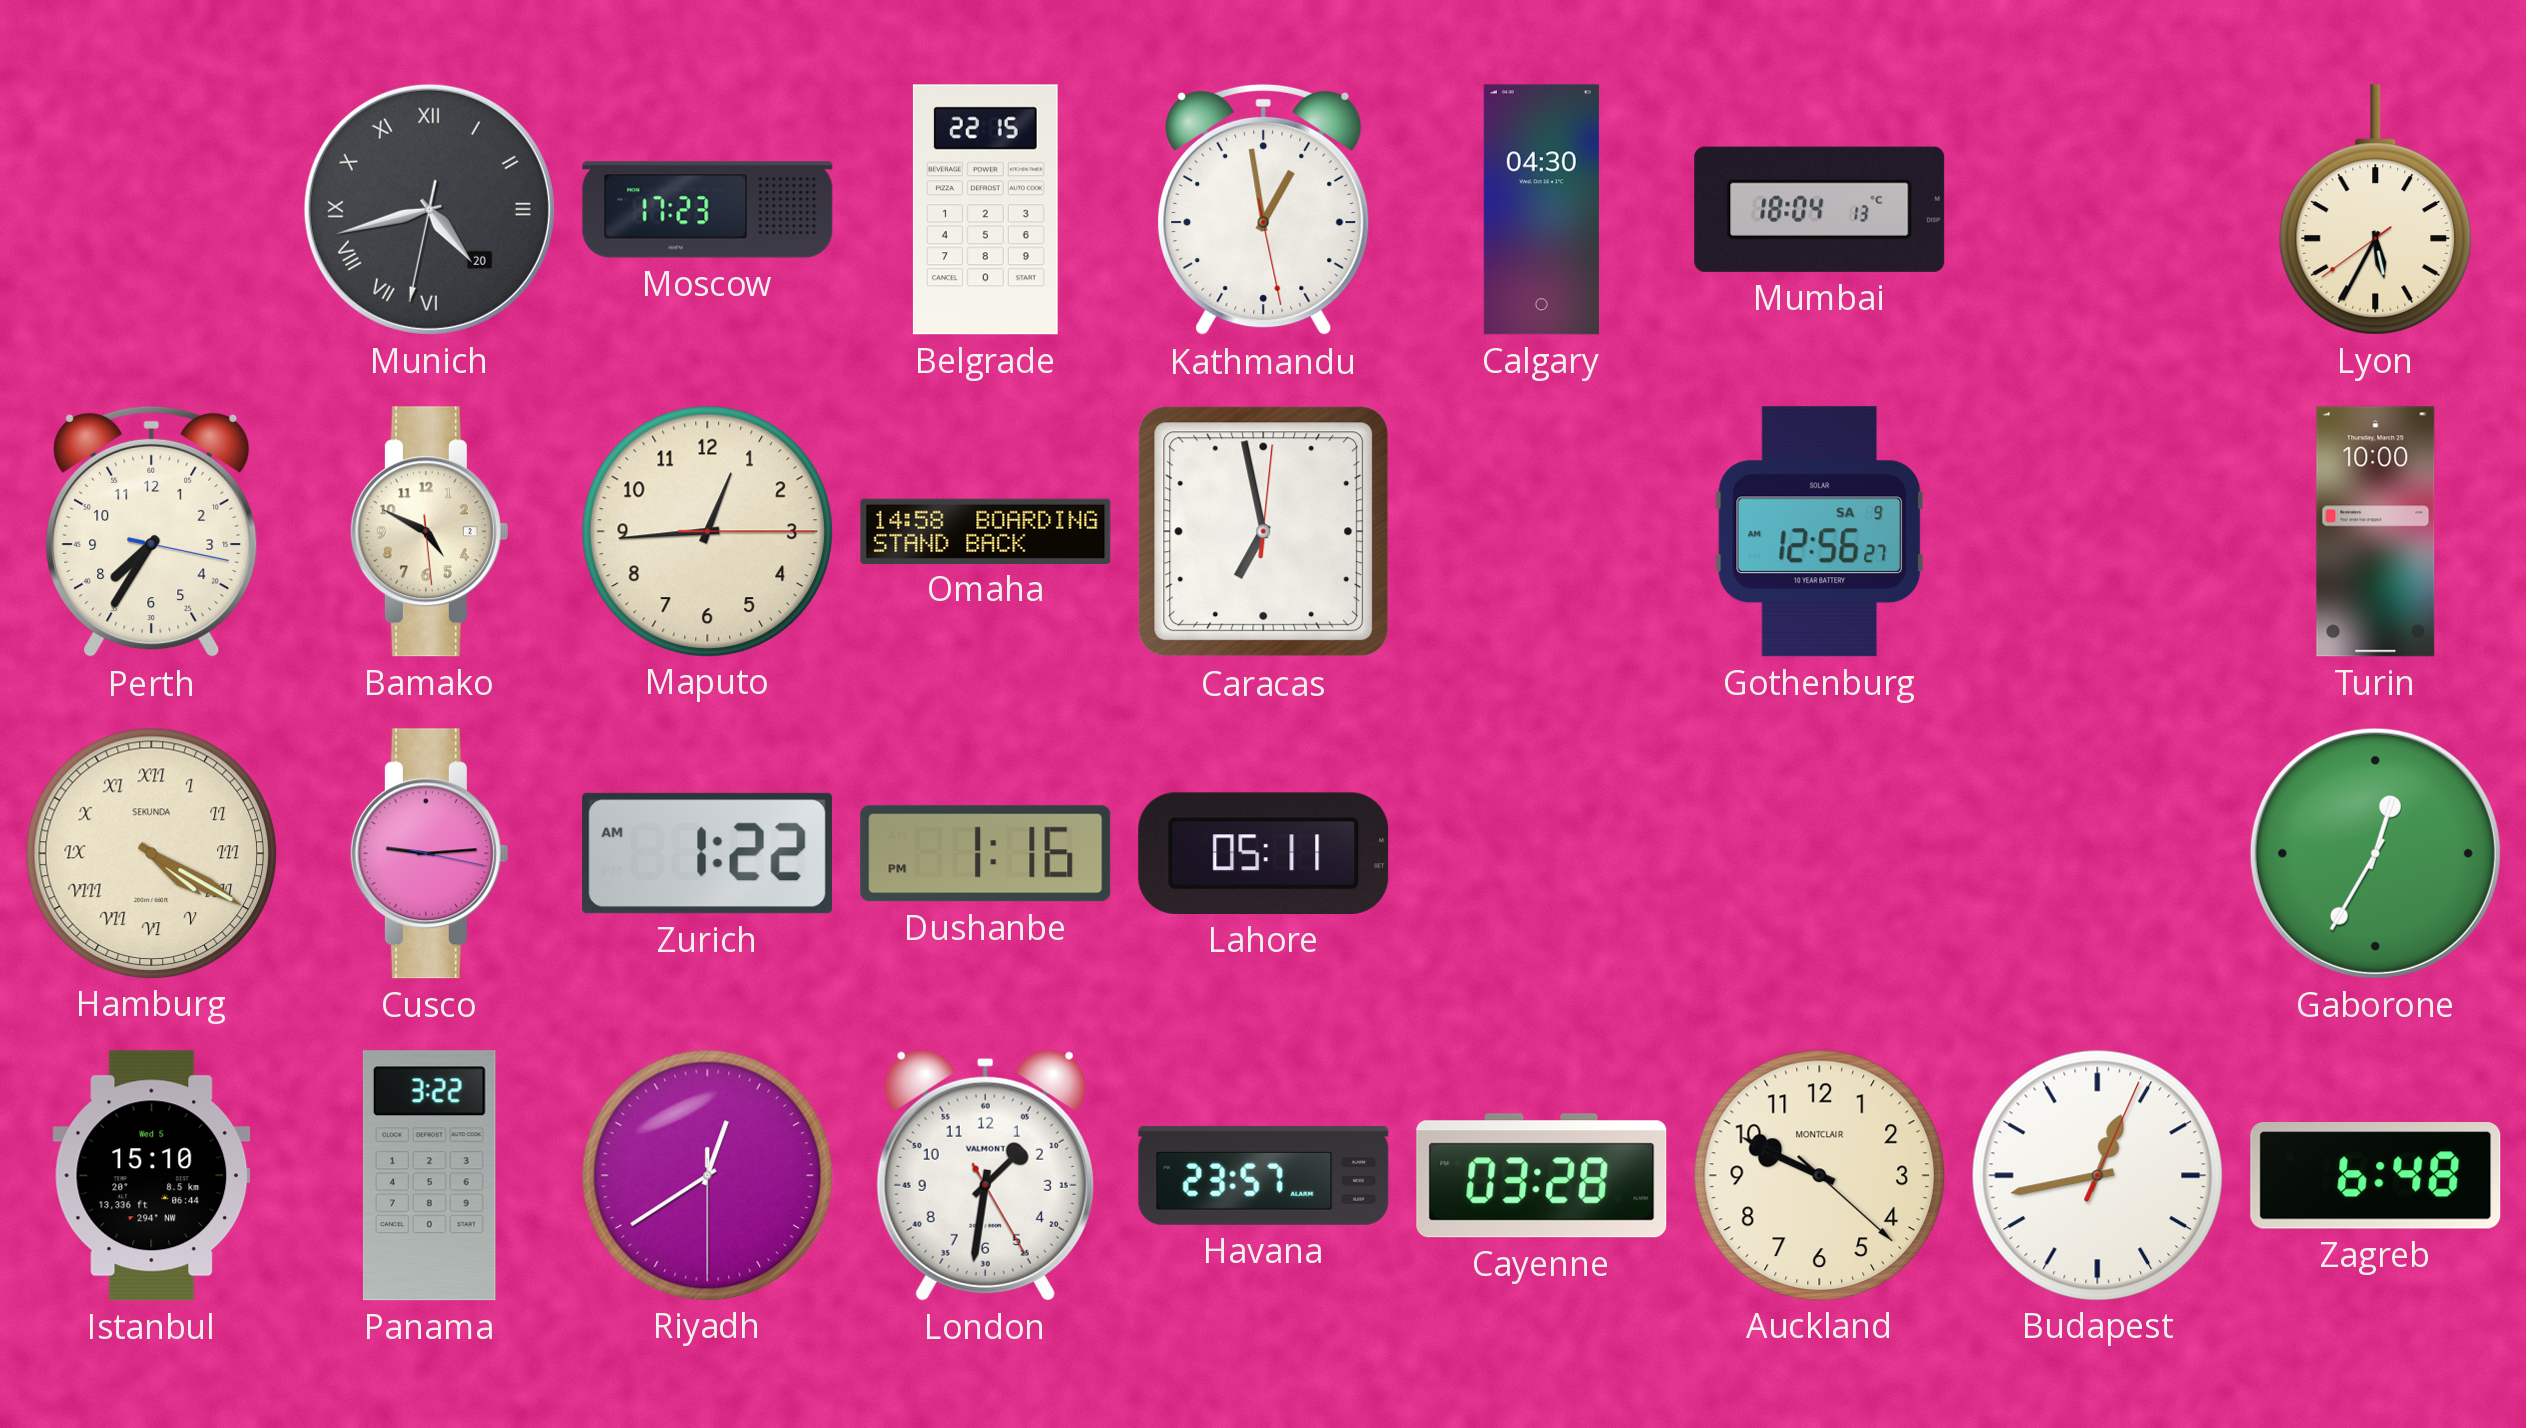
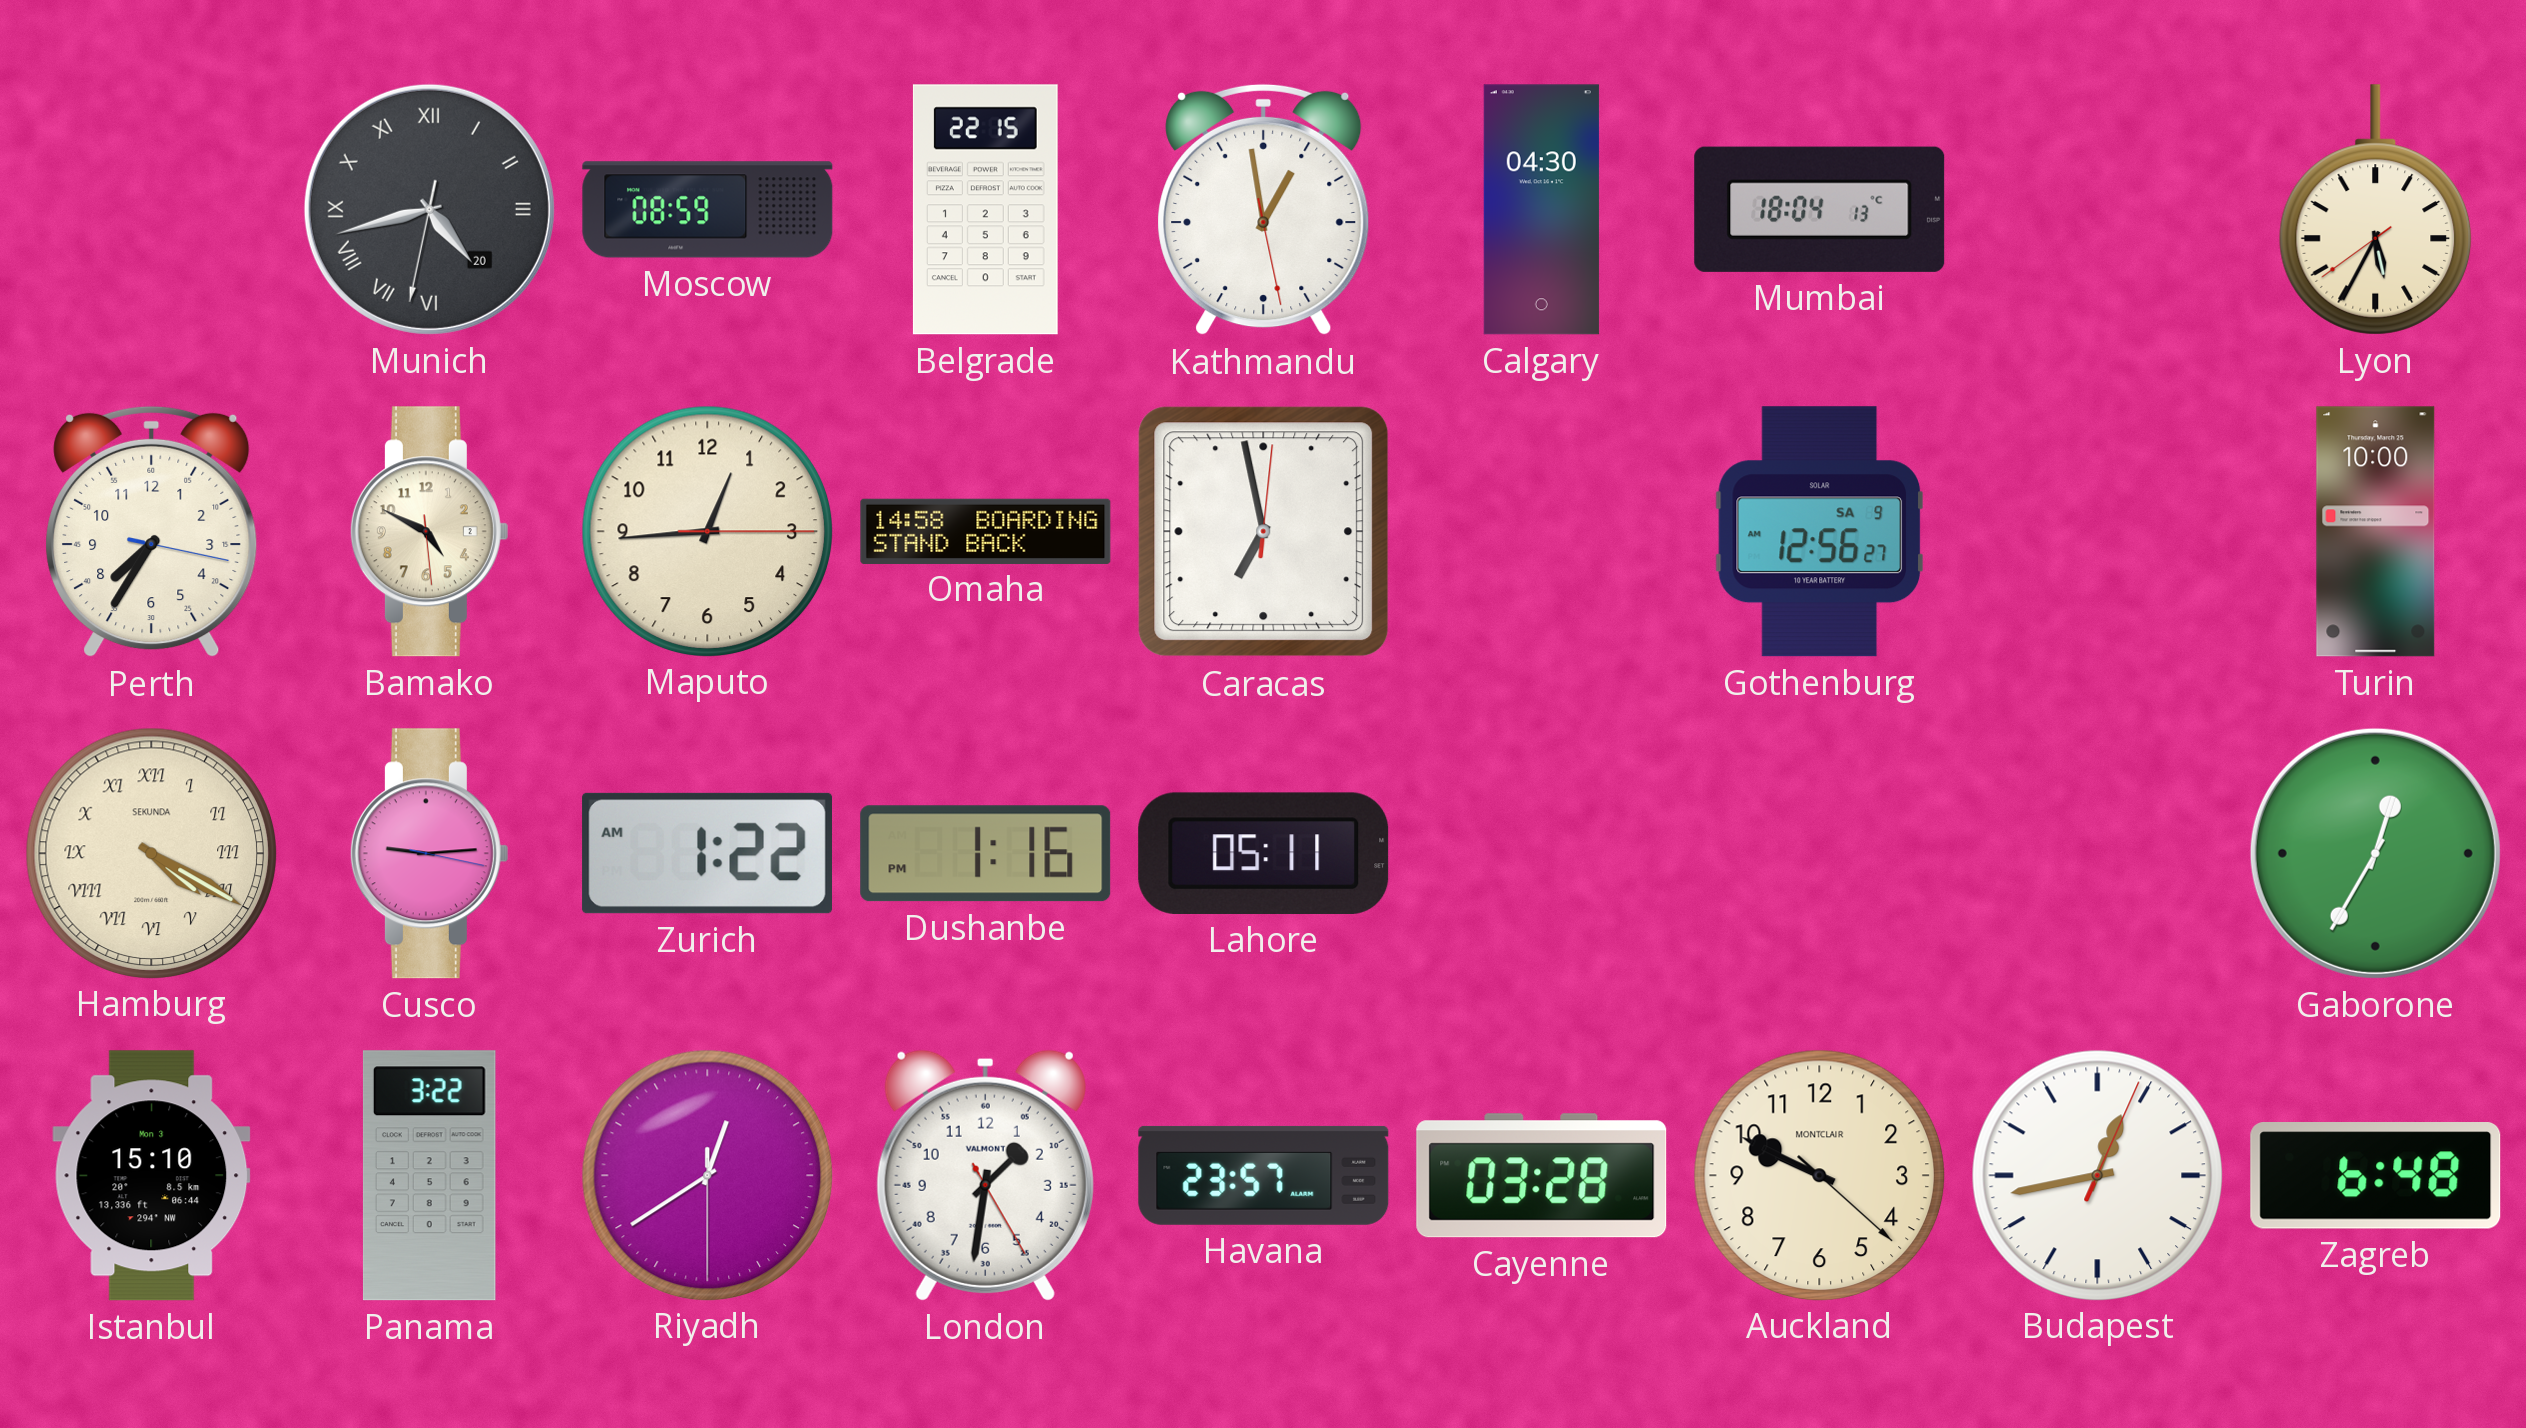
Moscow: 17:23 -> 08:59
Istanbul date: Wed 5 -> Mon 3
